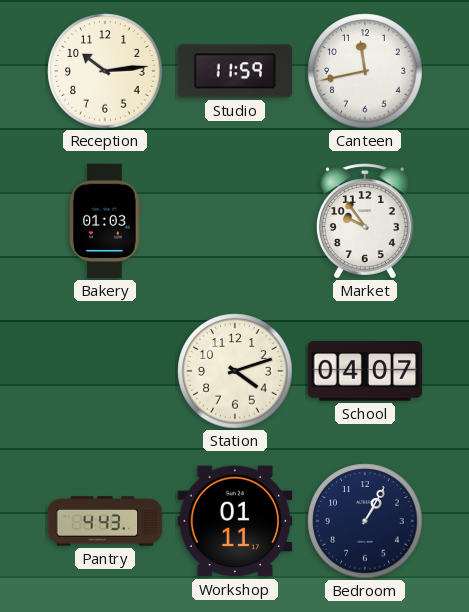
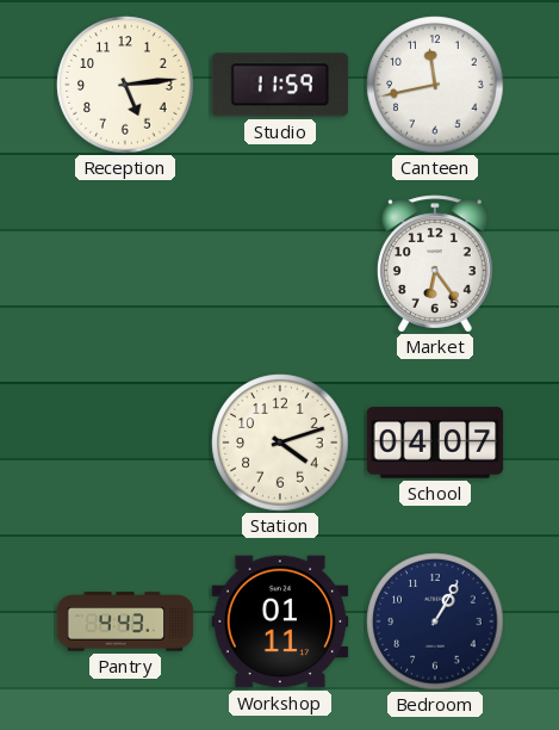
Reception: 10:14 -> 5:14
Bakery: 01:03 -> none
Market: 9:54 -> 6:24
